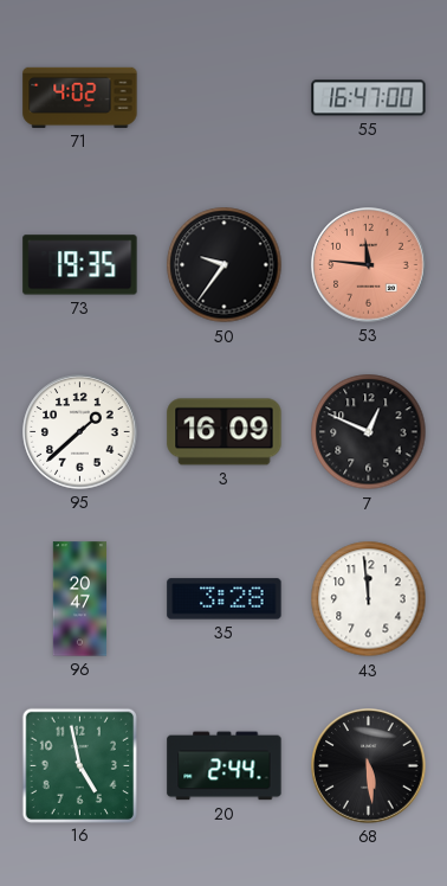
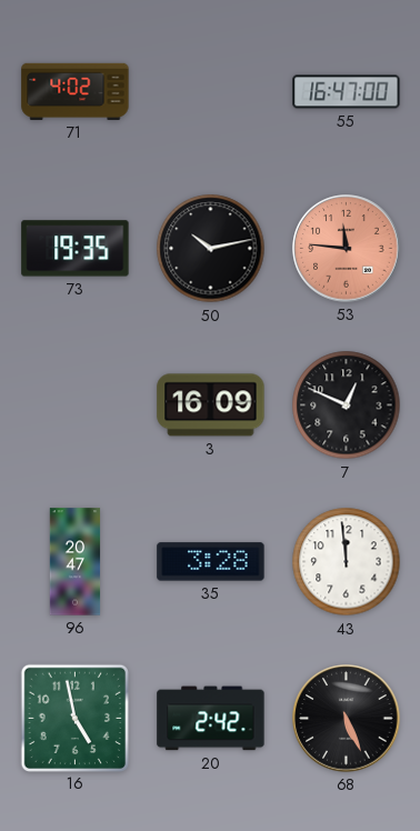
50: 9:36 -> 10:13
95: 1:38 -> none
20: 2:44 -> 2:42
68: 5:29 -> 5:26
